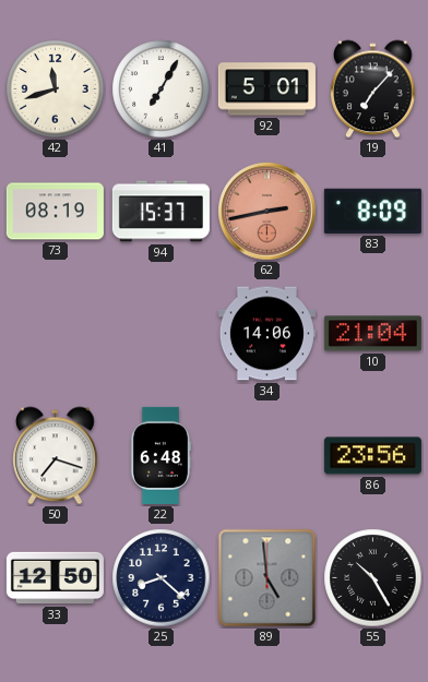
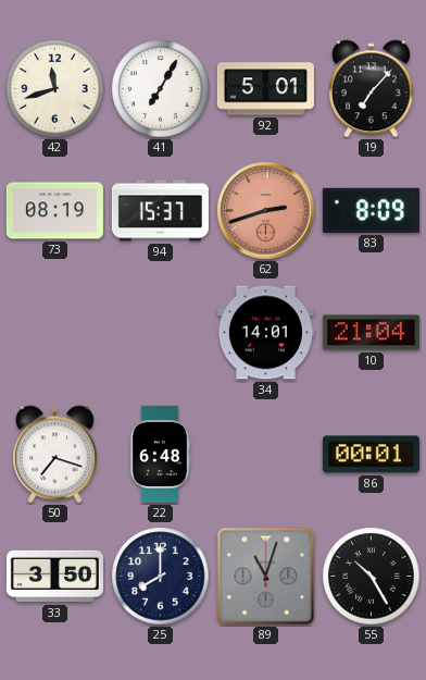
62: 2:43 -> 2:42
34: 14:06 -> 14:01
86: 23:56 -> 00:01
33: 12:50 -> 3:50
25: 8:22 -> 8:00
89: 4:59 -> 11:03
